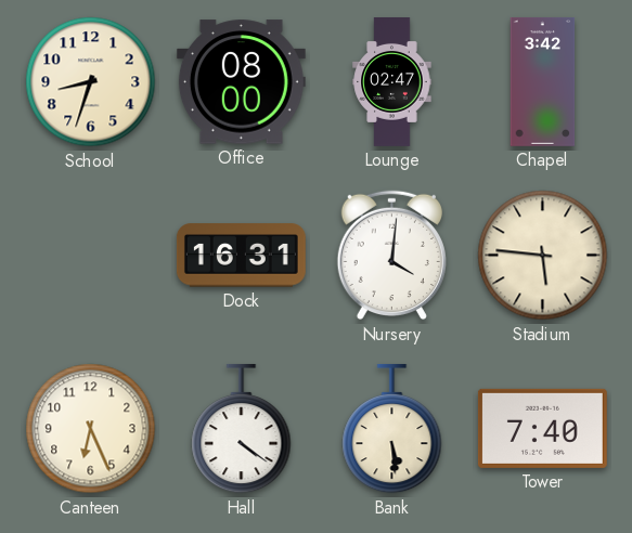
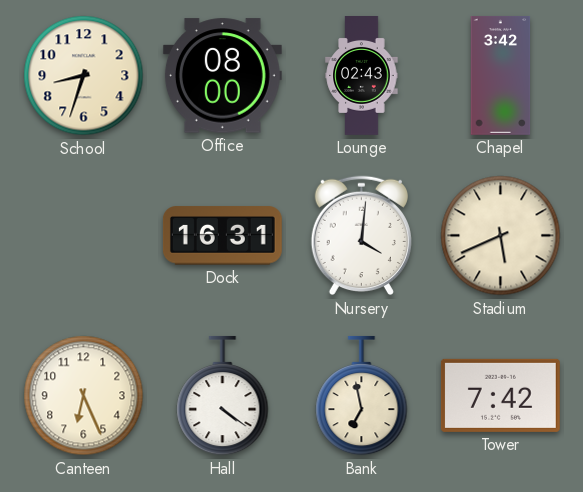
Lounge: 02:47 -> 02:43
Stadium: 5:46 -> 5:41
Bank: 5:29 -> 6:58
Tower: 7:40 -> 7:42
